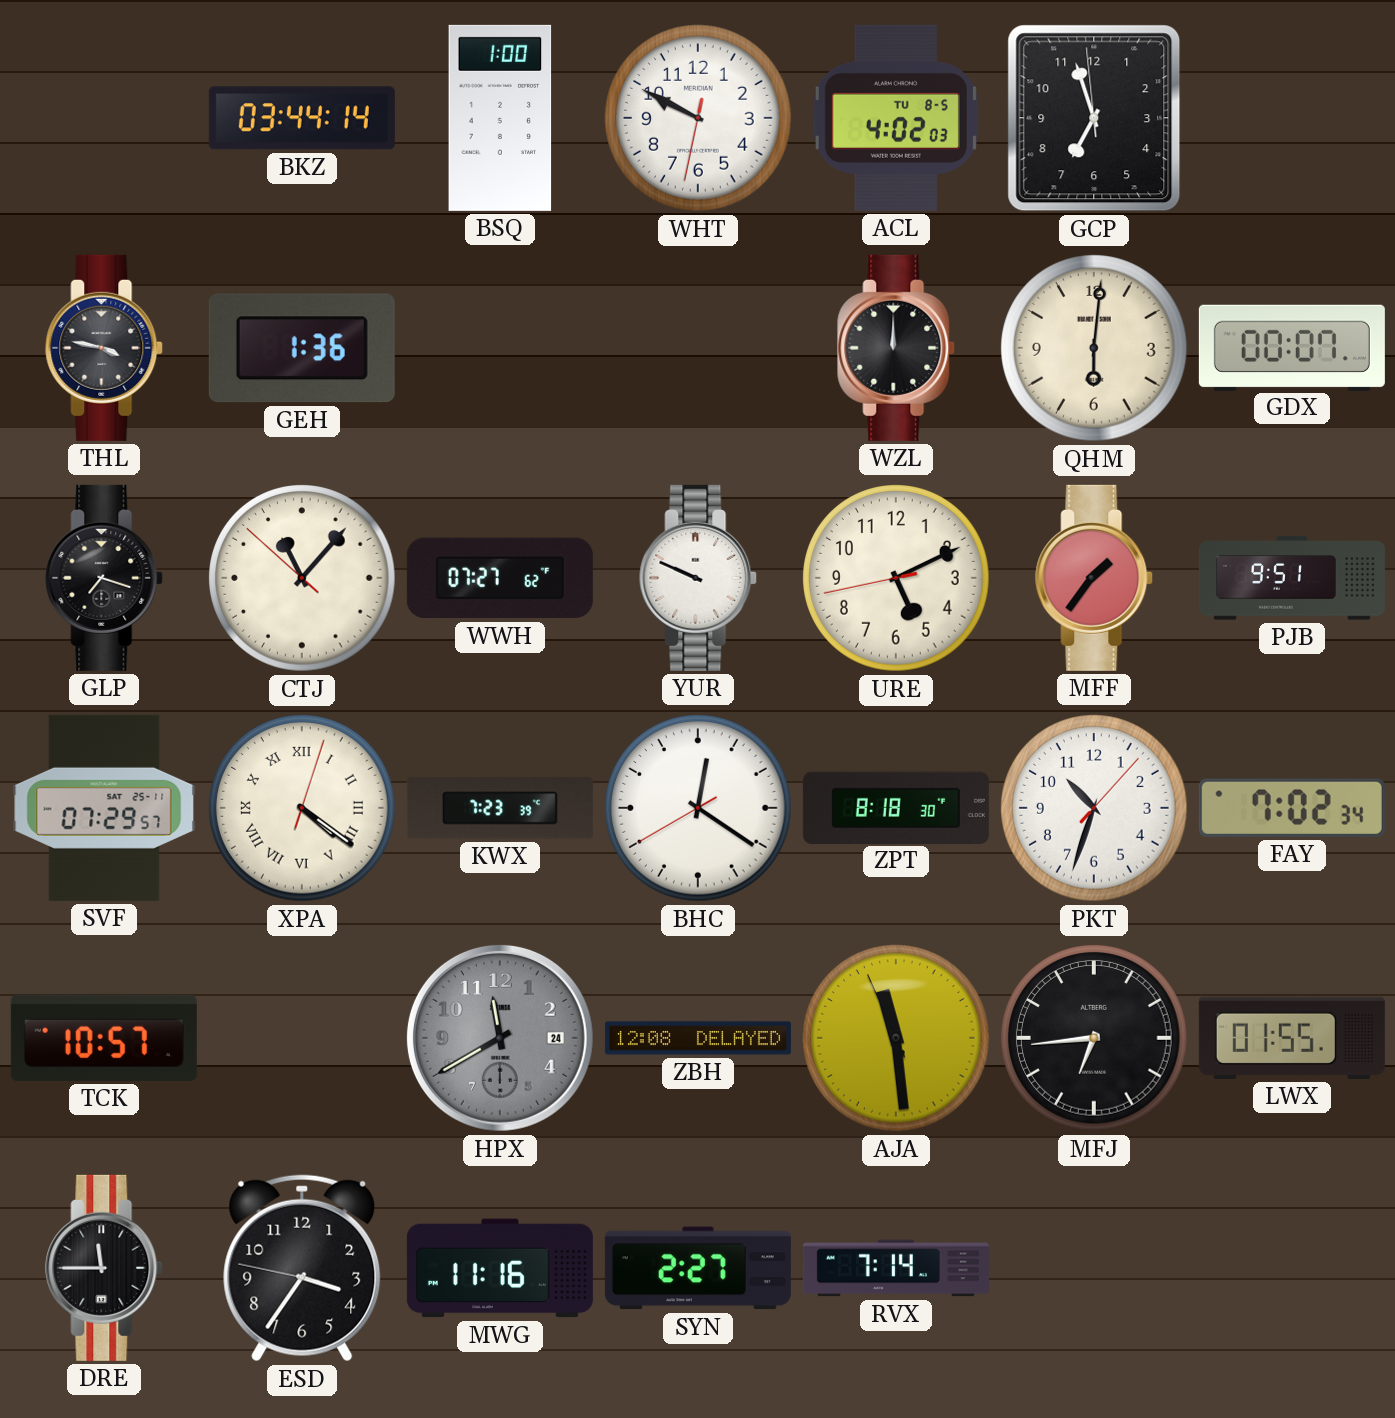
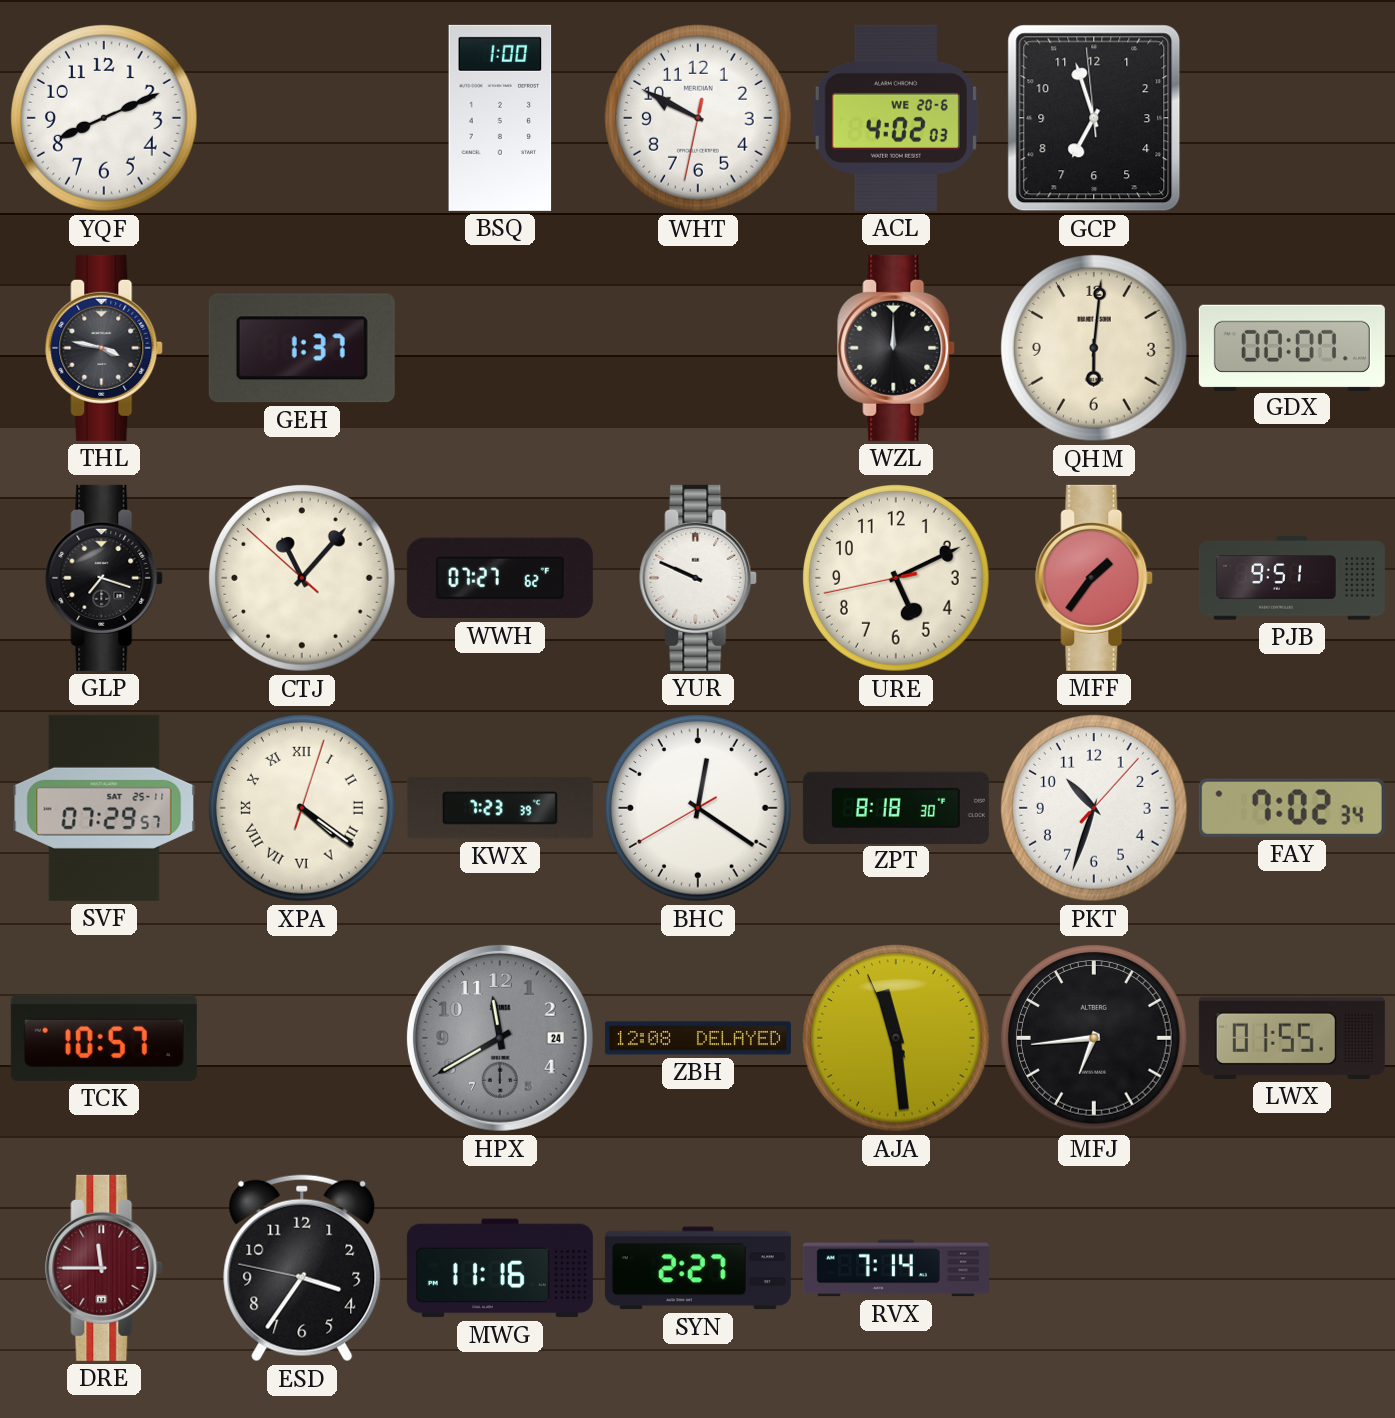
YQF: none -> 8:11
BKZ: 03:44 -> none
ACL date: TU 8-5 -> WE 20-6
GEH: 1:36 -> 1:37
DRE dial: black -> burgundy
